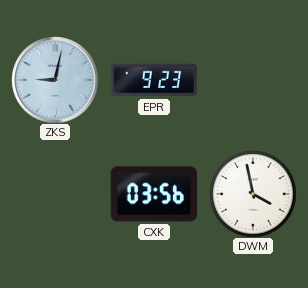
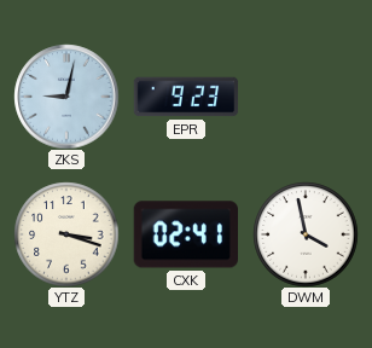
YTZ: none -> 3:18
CXK: 03:56 -> 02:41
